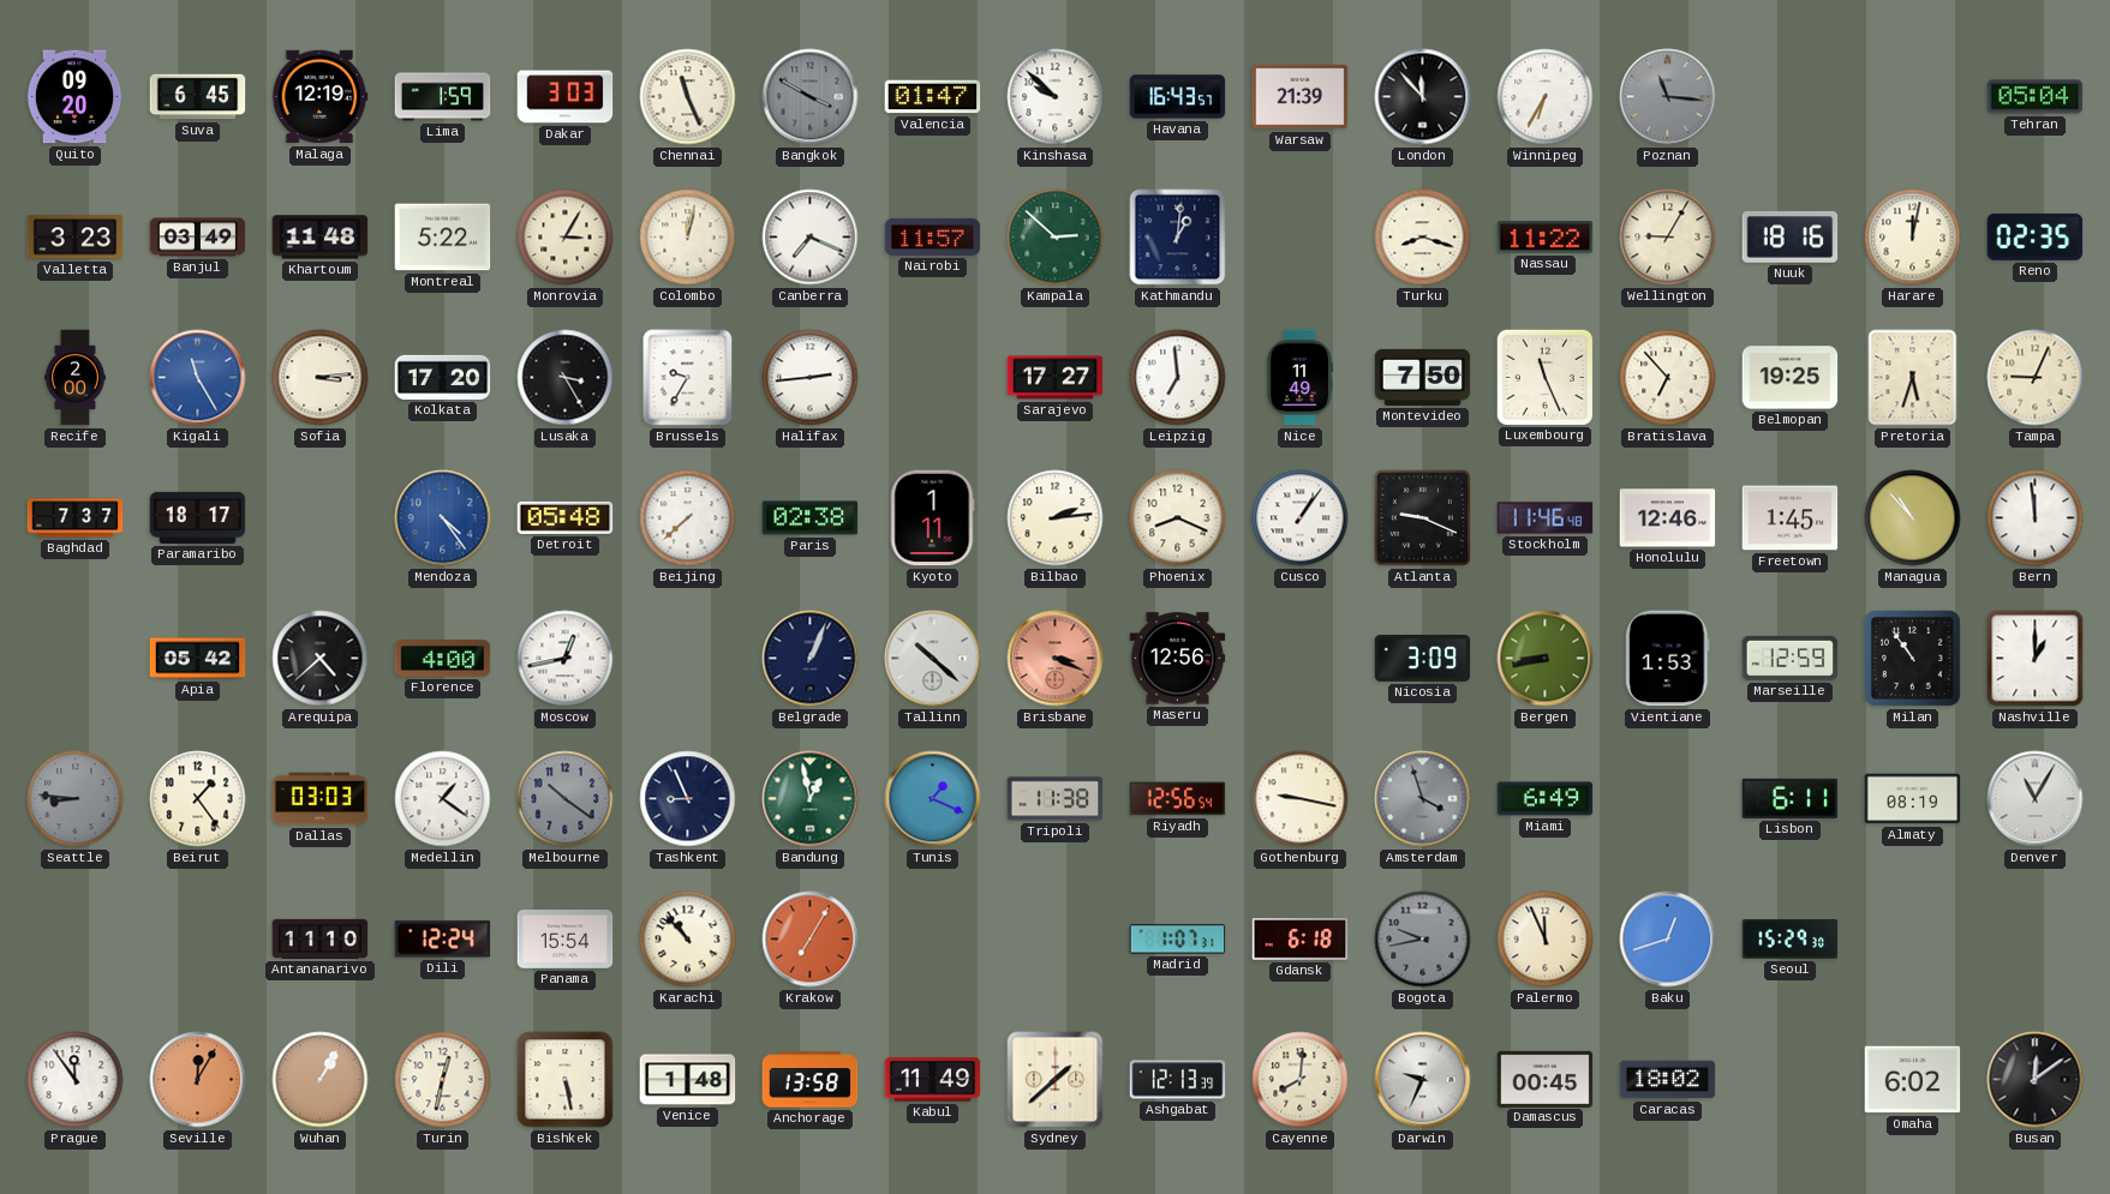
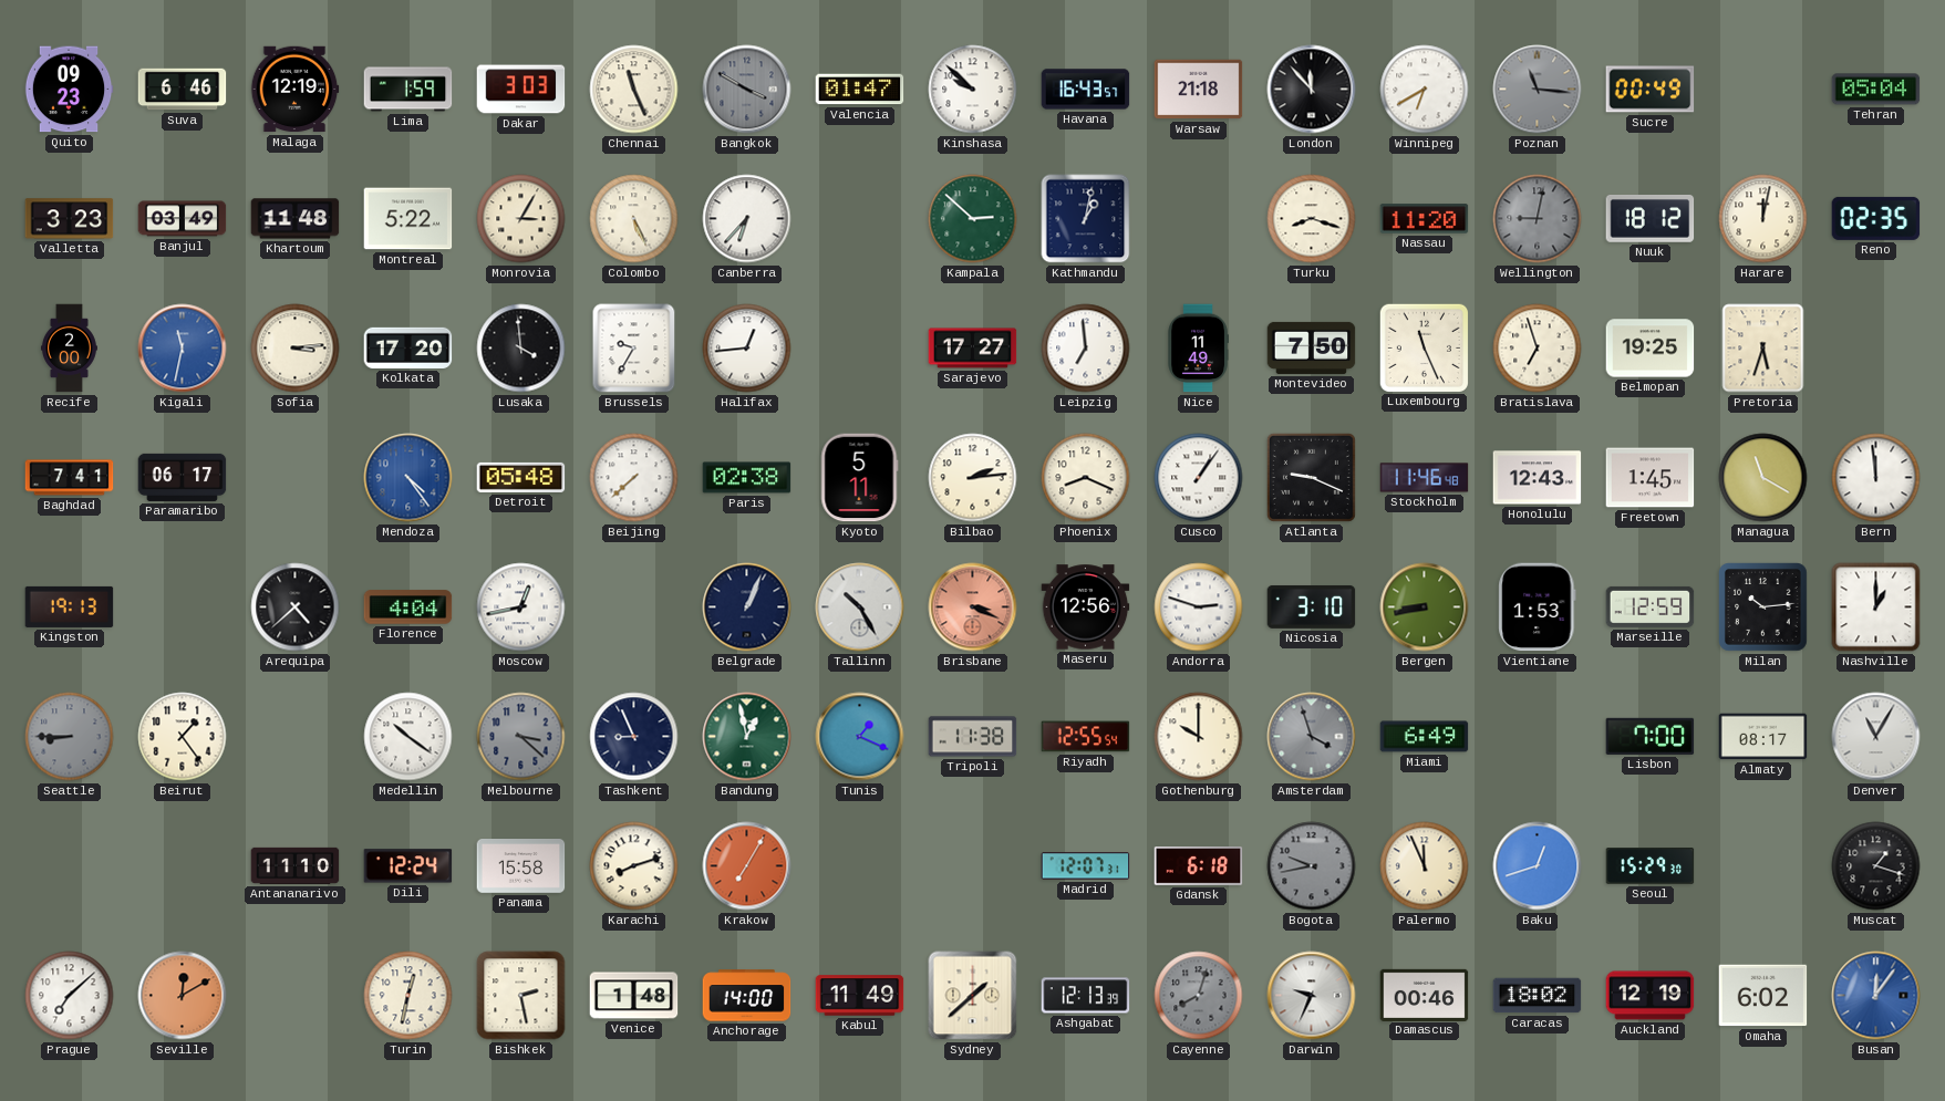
Quito: 09:20 -> 09:23
Suva: 6:45 -> 6:46
Warsaw: 21:39 -> 21:18
Winnipeg: 6:35 -> 6:40
Sucre: none -> 00:49
Colombo: 12:02 -> 5:26
Canberra: 7:19 -> 6:37
Nairobi: 11:57 -> none
Kathmandu: 1:01 -> 1:02
Nassau: 11:22 -> 11:20
Wellington: 9:05 -> 9:02
Wellington dial: cream -> grey
Nuuk: 18:16 -> 18:12
Kigali: 11:25 -> 11:32
Lusaka: 3:25 -> 3:59
Halifax: 2:44 -> 12:44
Bratislava: 6:53 -> 6:57
Tampa: 9:04 -> none
Baghdad: 7:37 -> 7:41
Paramaribo: 18:17 -> 06:17
Kyoto: 1:11 -> 5:11
Honolulu: 12:46 -> 12:43
Managua: 10:53 -> 11:20
Kingston: none -> 19:13
Apia: 05:42 -> none
Florence: 4:00 -> 4:04
Tallinn: 10:22 -> 10:25
Andorra: none -> 2:48
Nicosia: 3:09 -> 3:10
Milan: 10:54 -> 10:14
Seattle: 8:46 -> 8:45
Dallas: 03:03 -> none
Medellin: 1:21 -> 10:21
Melbourne: 10:21 -> 3:22
Riyadh: 12:56 -> 12:55
Gothenburg: 9:17 -> 10:00
Lisbon: 6:11 -> 7:00
Almaty: 08:19 -> 08:17
Panama: 15:54 -> 15:58
Karachi: 10:53 -> 8:12
Madrid: 1:07 -> 12:07
Muscat: none -> 1:18
Prague: 11:54 -> 7:08
Seville: 12:05 -> 12:10
Wuhan: 1:05 -> none
Bishkek: 5:28 -> 2:28
Anchorage: 13:58 -> 14:00
Cayenne: 8:01 -> 8:03
Cayenne dial: cream -> grey
Damascus: 00:45 -> 00:46
Auckland: none -> 12:19
Busan: 12:09 -> 12:06
Busan dial: black -> blue
